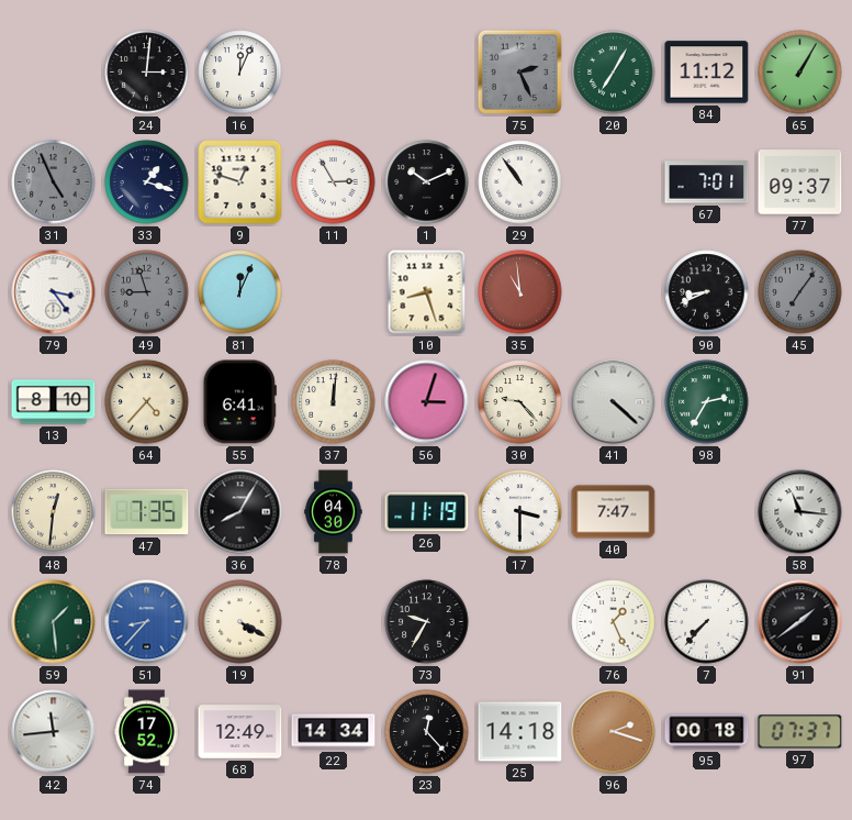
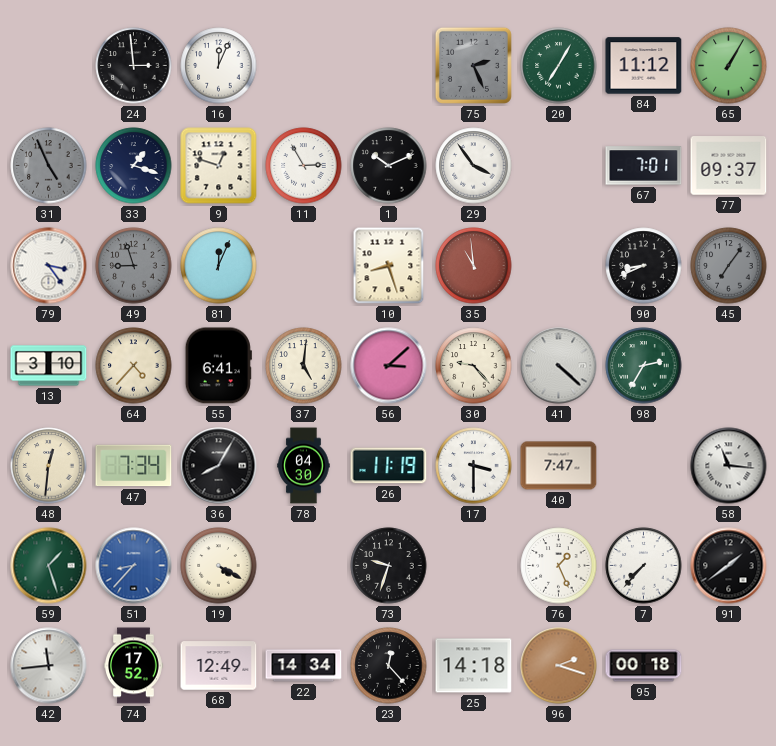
24: 3:01 -> 2:59
29: 10:54 -> 3:54
13: 8:10 -> 3:10
37: 12:01 -> 5:01
56: 3:03 -> 3:08
47: 7:35 -> 7:34
59: 1:29 -> 1:27
73: 9:35 -> 9:33
97: 07:37 -> none
